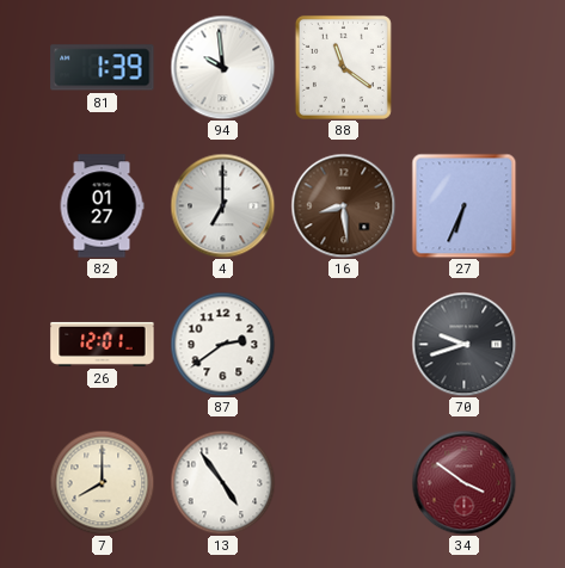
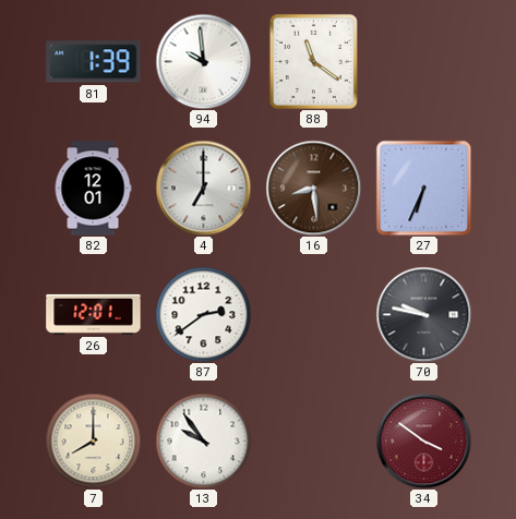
82: 01:27 -> 12:01
70: 9:42 -> 9:47
13: 4:54 -> 9:54
